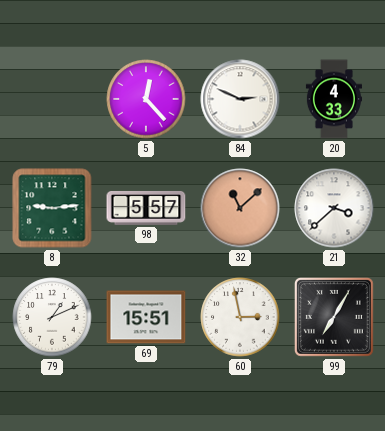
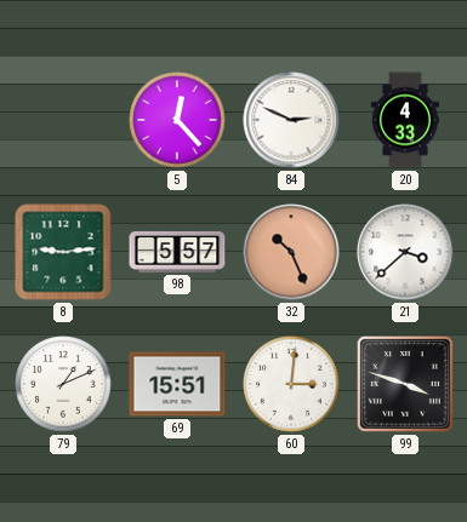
32: 11:08 -> 10:26
60: 2:58 -> 3:01
99: 7:05 -> 3:48
